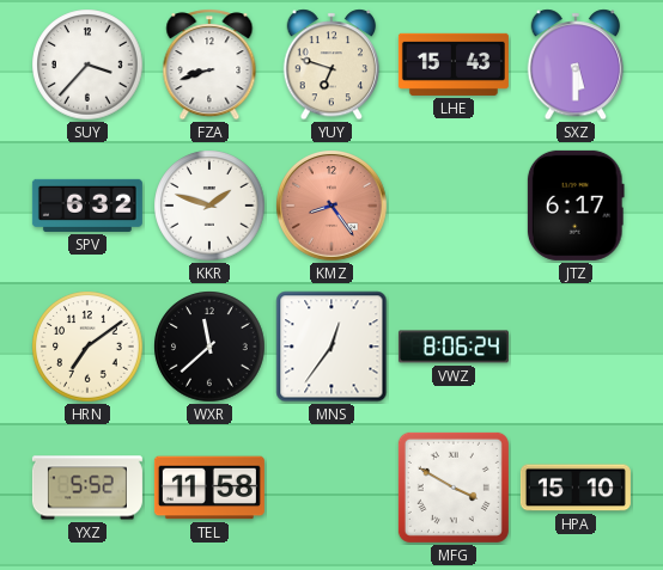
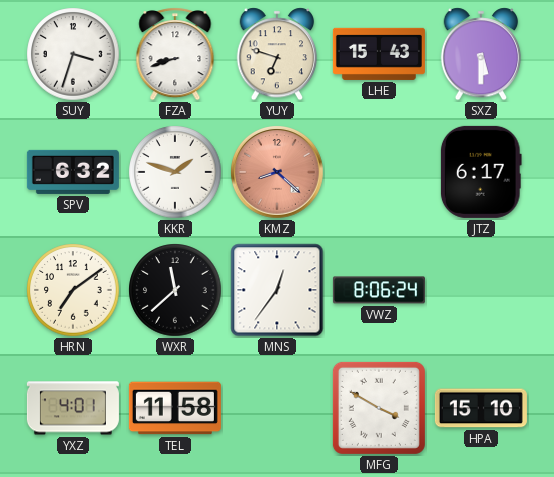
SUY: 3:37 -> 3:33
KMZ: 8:24 -> 8:22
YXZ: 5:52 -> 4:01
